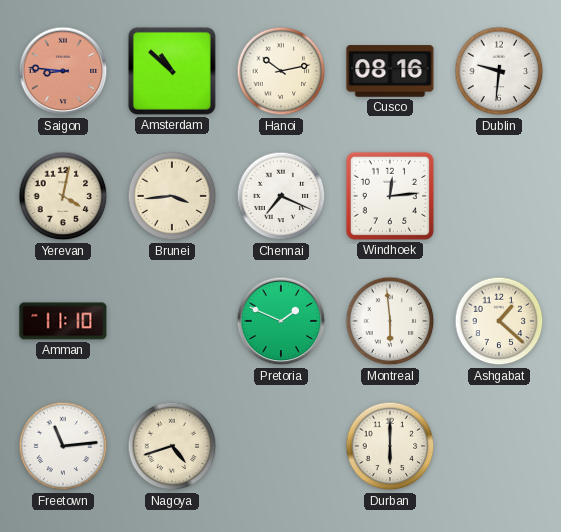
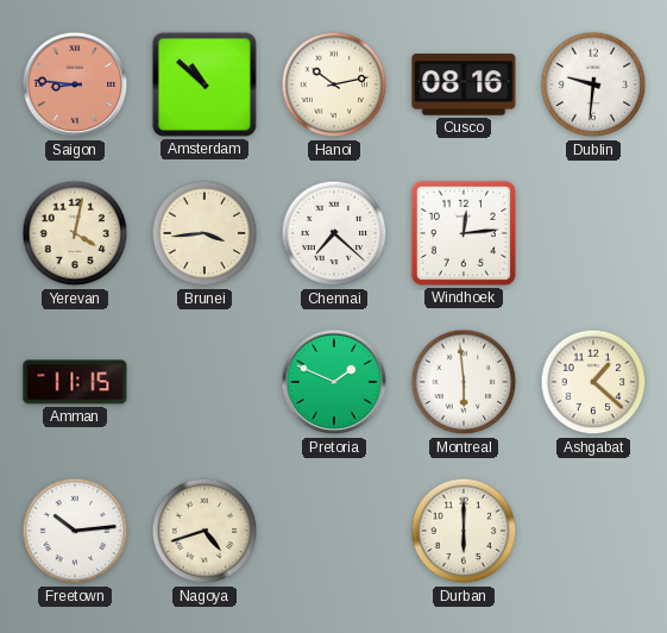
Chennai: 7:19 -> 7:22
Amman: 11:10 -> 11:15
Freetown: 11:14 -> 10:14
